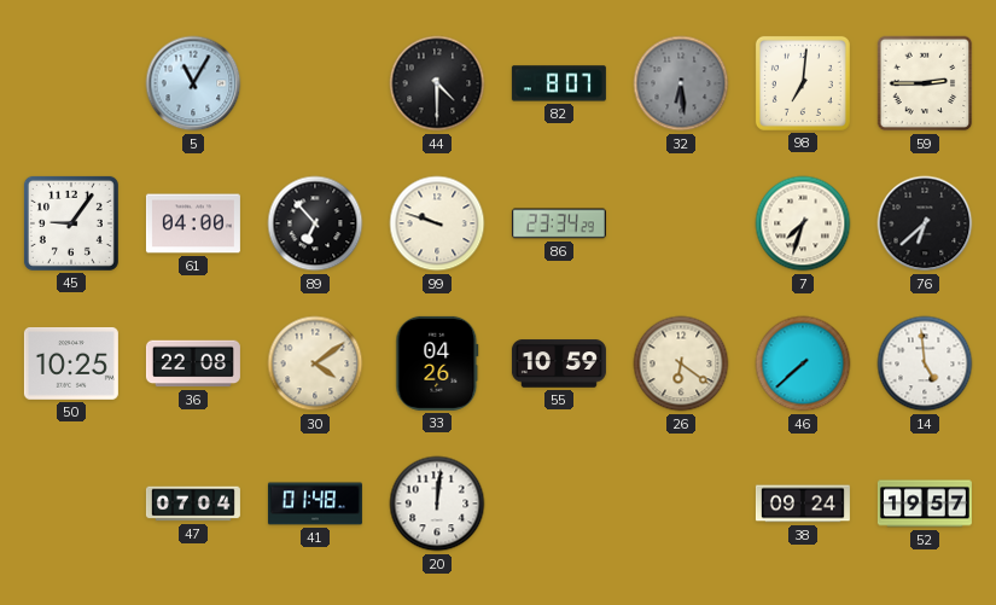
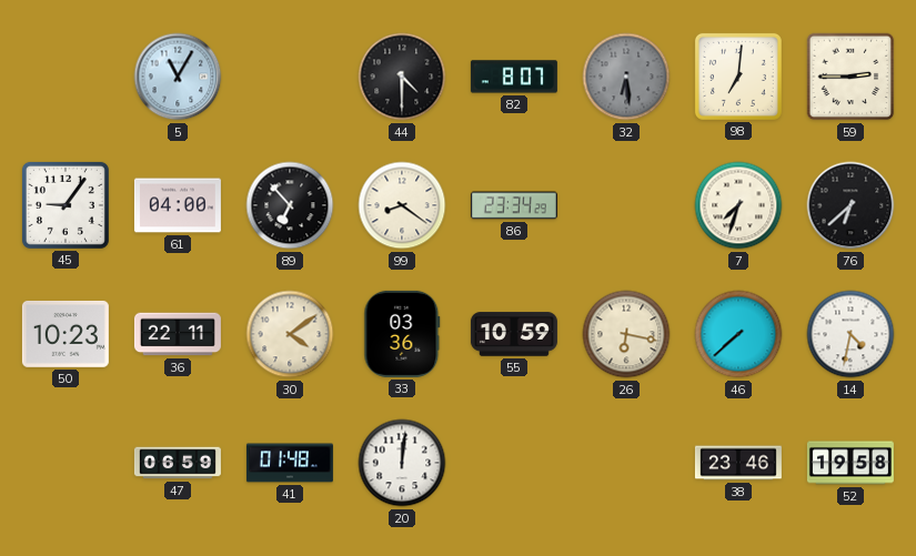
99: 9:48 -> 8:21
50: 10:25 -> 10:23
36: 22:08 -> 22:11
33: 04:26 -> 03:36
26: 6:21 -> 6:17
14: 4:59 -> 4:32
47: 07:04 -> 06:59
38: 09:24 -> 23:46
52: 19:57 -> 19:58
